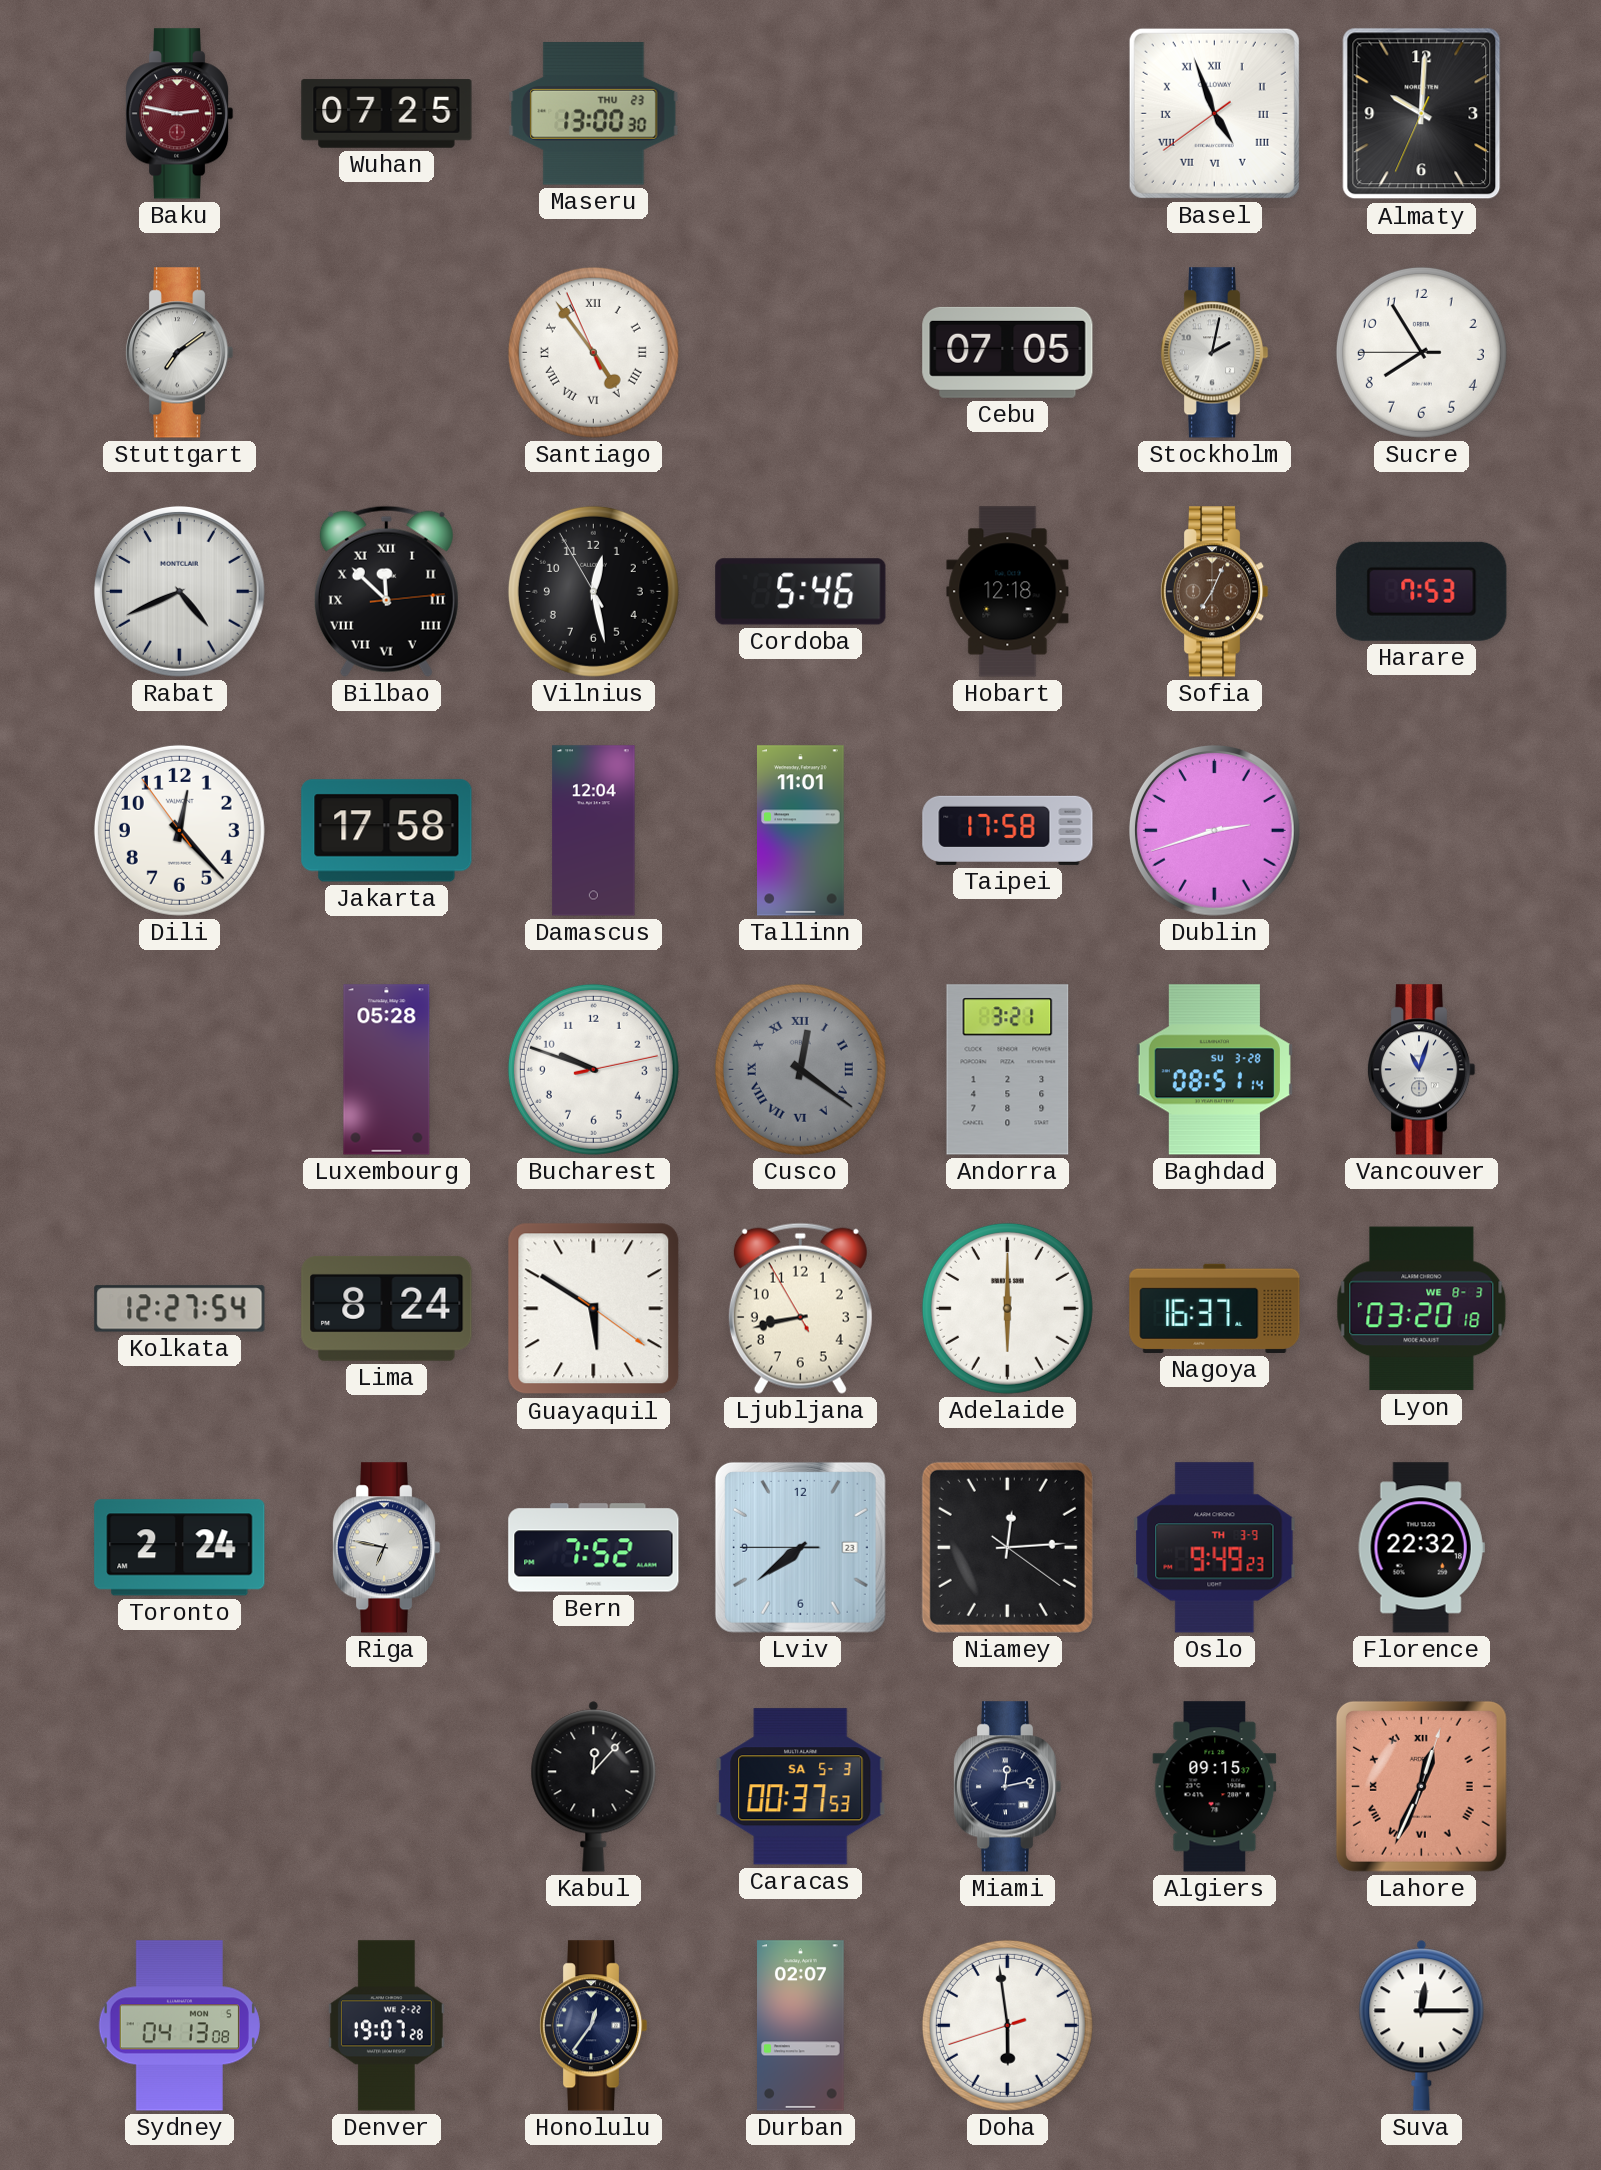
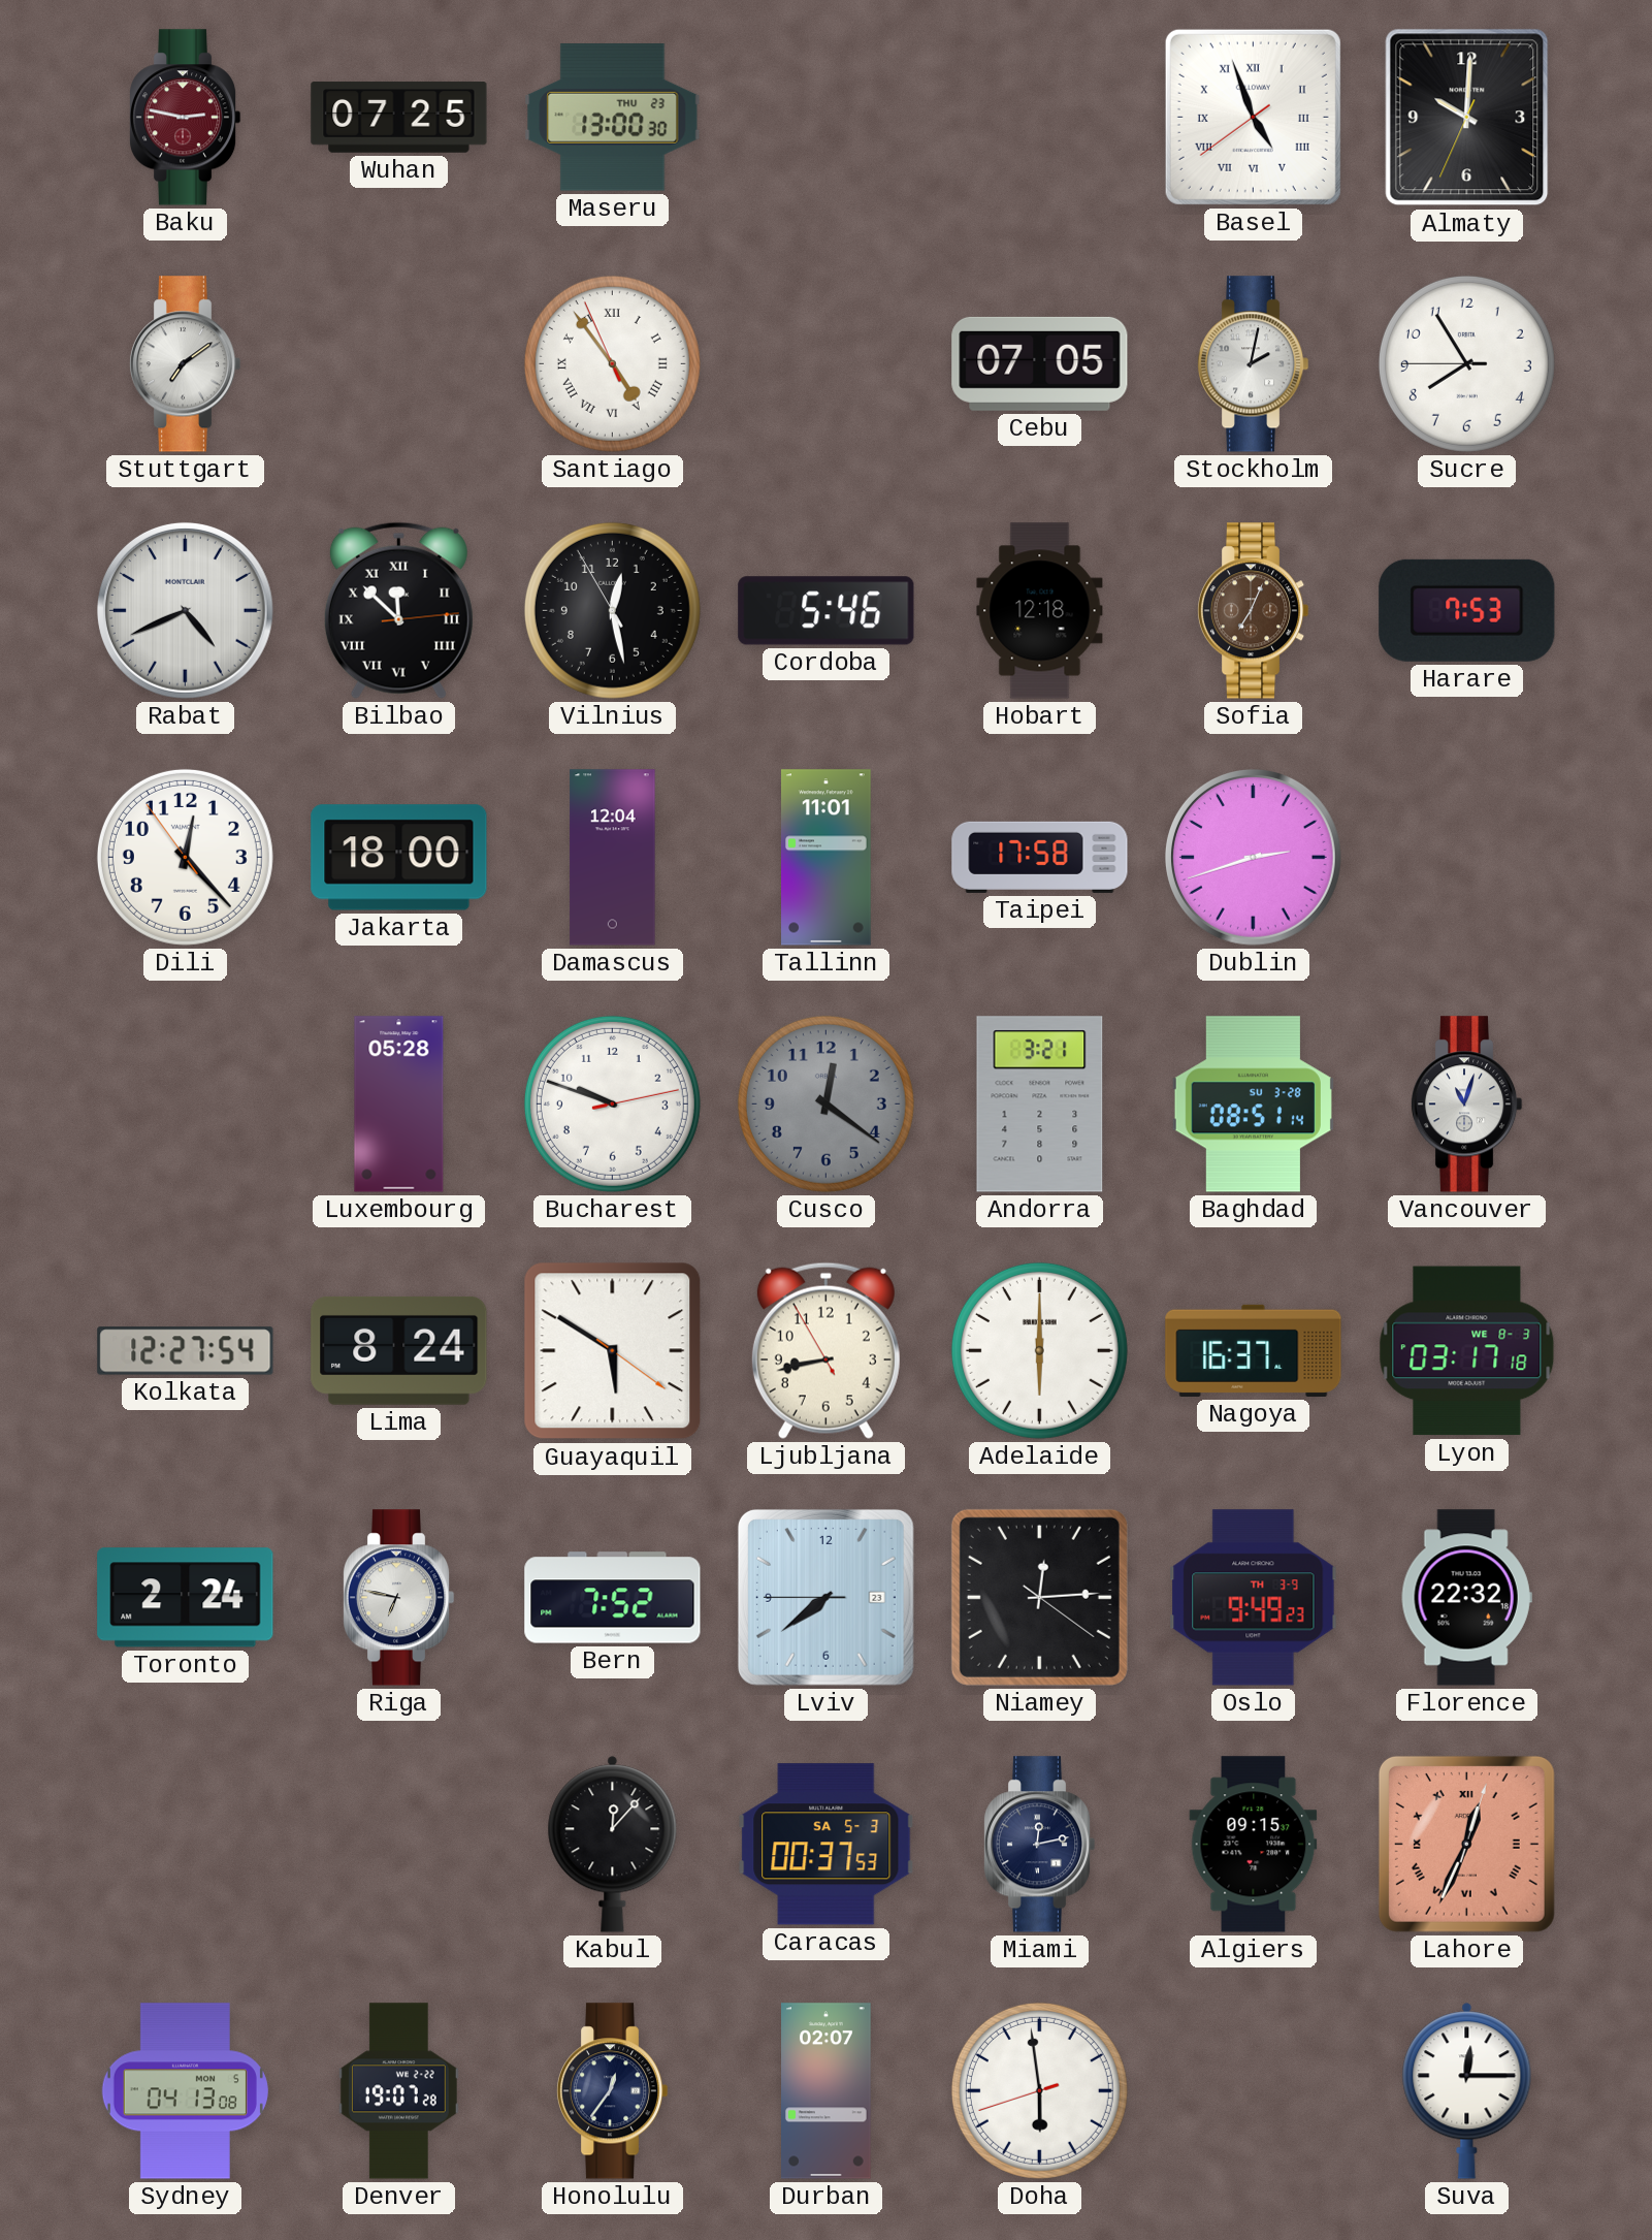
Jakarta: 17:58 -> 18:00
Cusco numerals: Roman -> Arabic
Lyon: 03:20 -> 03:17
